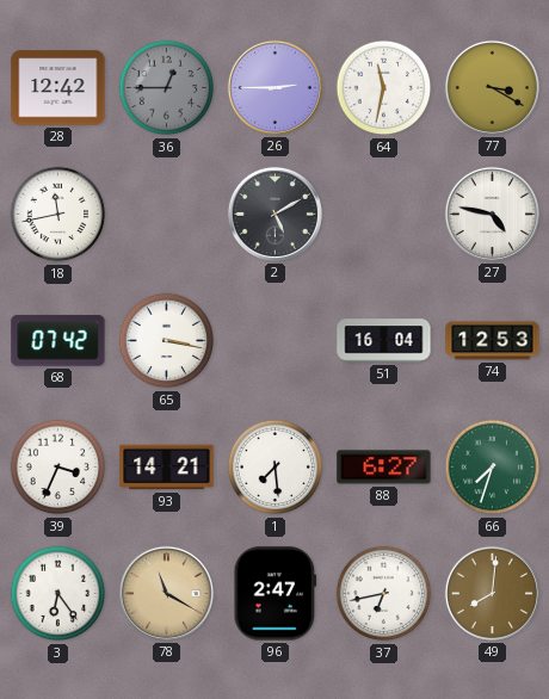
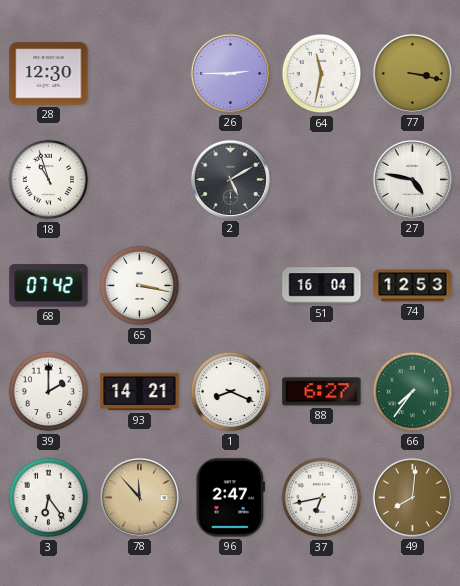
28: 12:42 -> 12:30
36: 12:45 -> none
77: 3:20 -> 3:17
18: 11:43 -> 10:57
39: 3:34 -> 2:00
1: 7:29 -> 8:19
66: 7:33 -> 7:36
78: 11:20 -> 11:53
